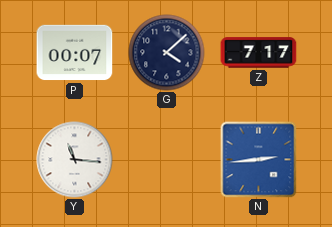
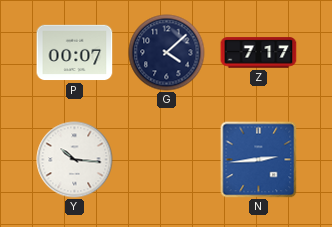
Y: 11:16 -> 10:16
